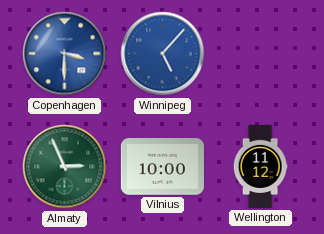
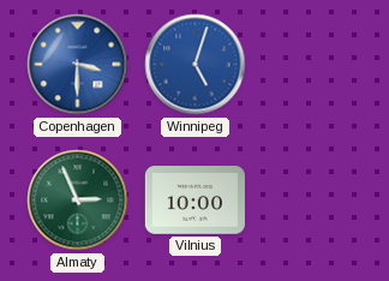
Winnipeg: 5:07 -> 5:03
Wellington: 11:12 -> none
